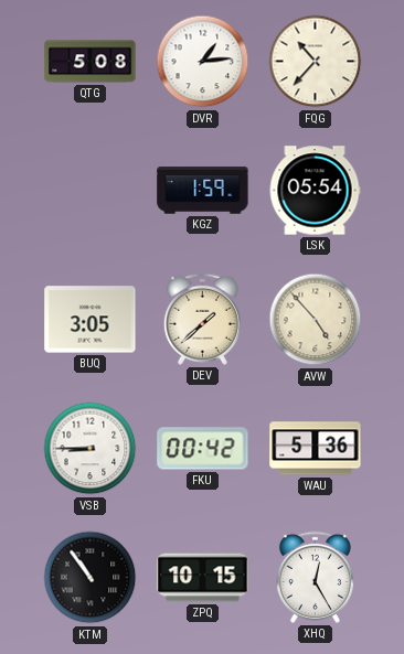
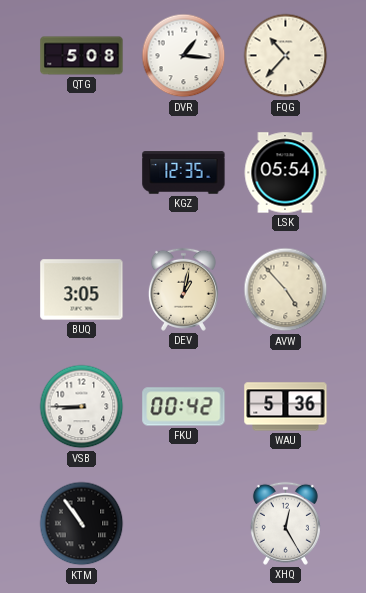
DVR: 1:14 -> 1:16
KGZ: 1:59 -> 12:35
DEV: 1:38 -> 1:02
ZPQ: 10:15 -> none
